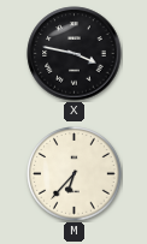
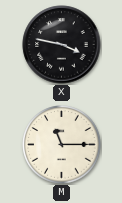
M: 6:37 -> 11:15
